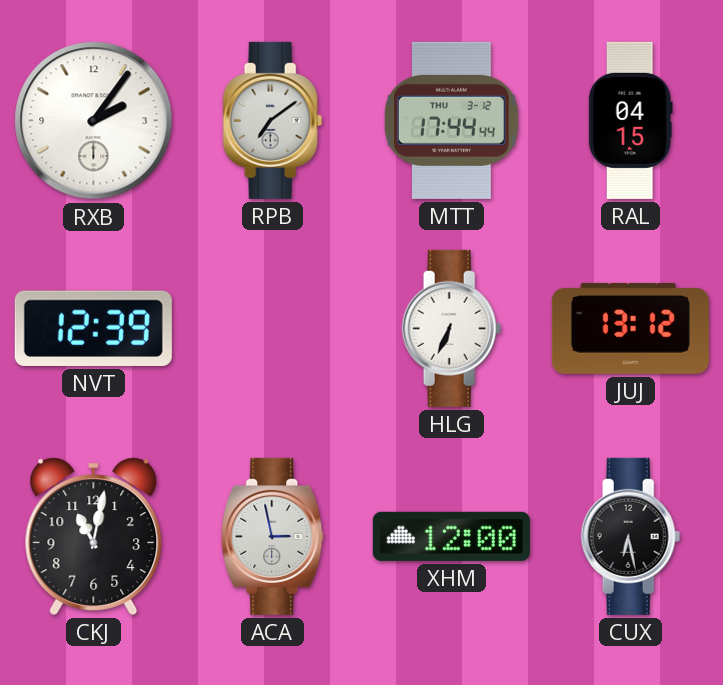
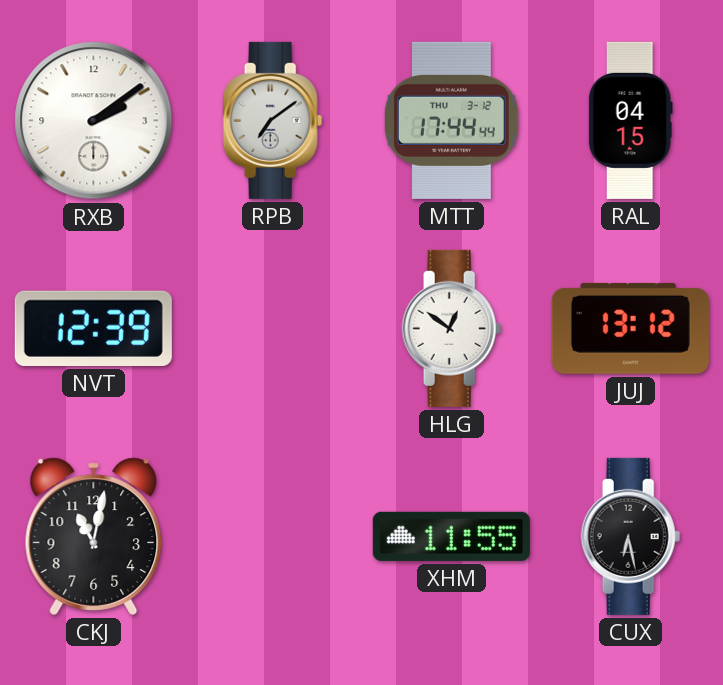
RXB: 2:06 -> 2:09
HLG: 6:34 -> 12:51
ACA: 2:58 -> none
XHM: 12:00 -> 11:55
